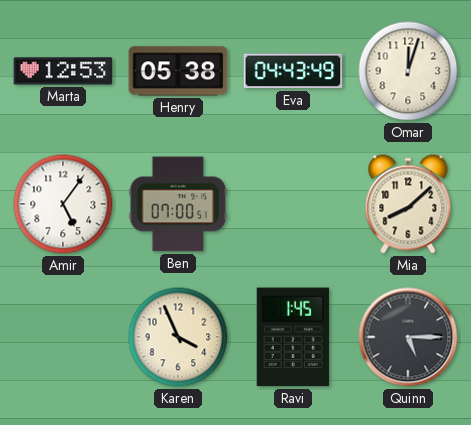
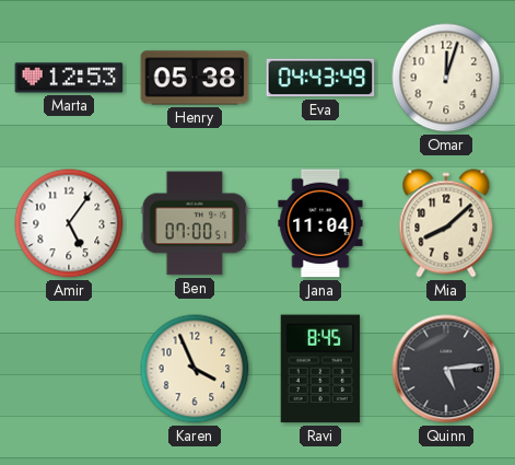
Jana: none -> 11:04
Ravi: 1:45 -> 8:45
Quinn: 5:15 -> 5:14
